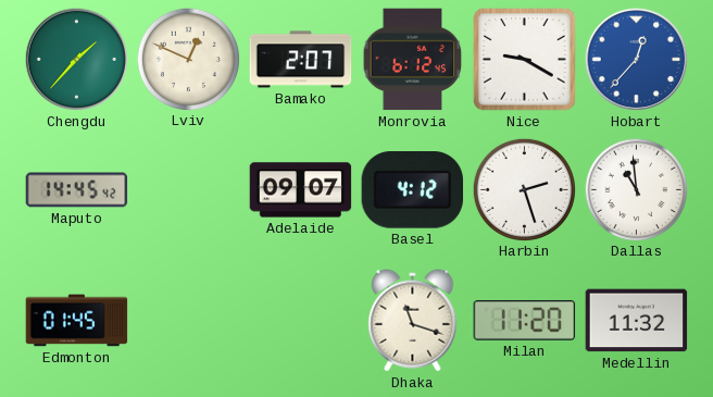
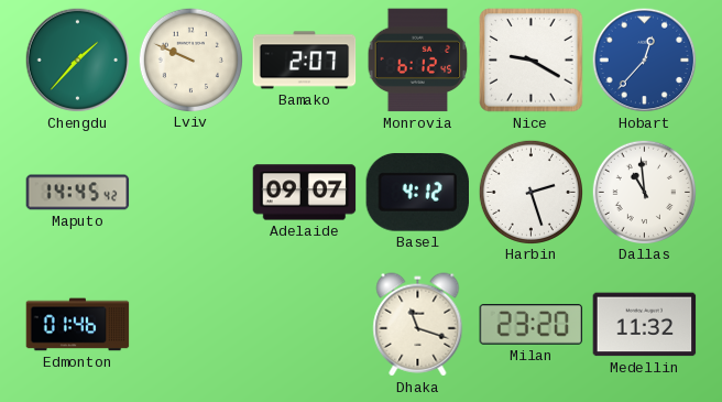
Lviv: 12:49 -> 9:49
Edmonton: 01:45 -> 01:46
Milan: 11:20 -> 23:20
